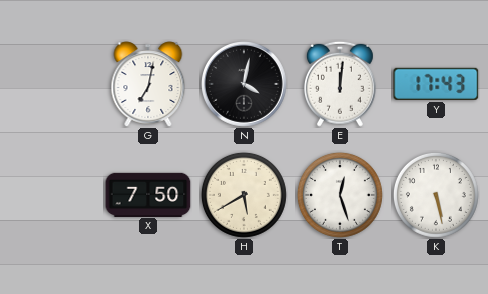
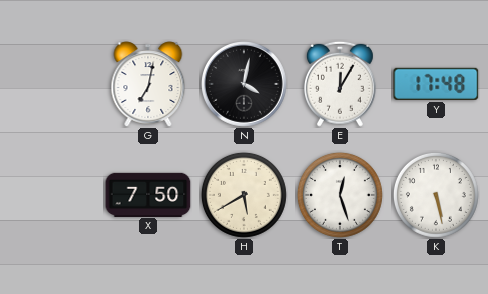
E: 12:01 -> 12:05
Y: 17:43 -> 17:48
